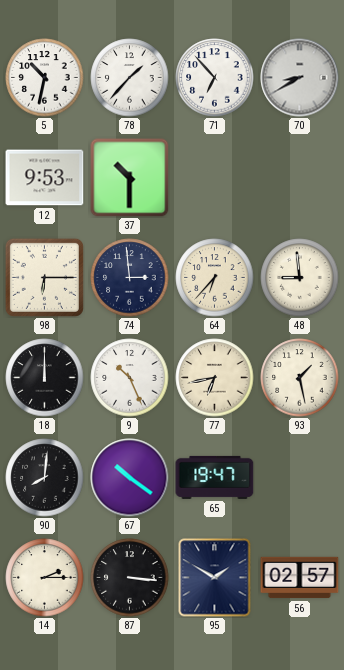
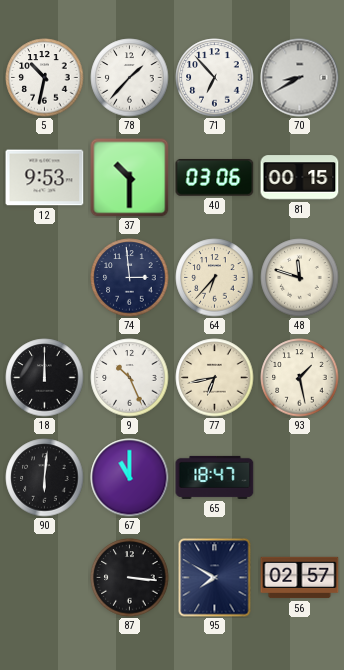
40: none -> 03:06
81: none -> 00:15
98: 6:15 -> none
48: 8:59 -> 11:48
90: 8:01 -> 6:01
67: 10:21 -> 11:00
65: 19:47 -> 18:47
14: 2:15 -> none
95: 1:50 -> 7:50
